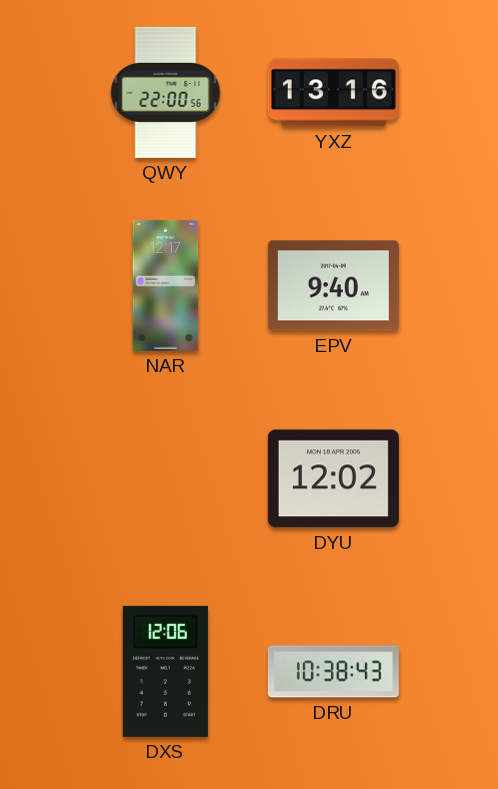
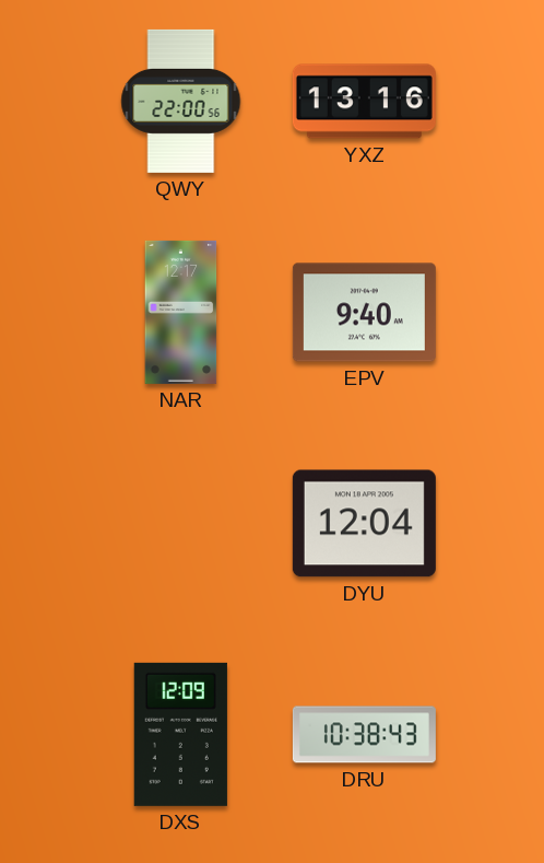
DYU: 12:02 -> 12:04
DXS: 12:06 -> 12:09
